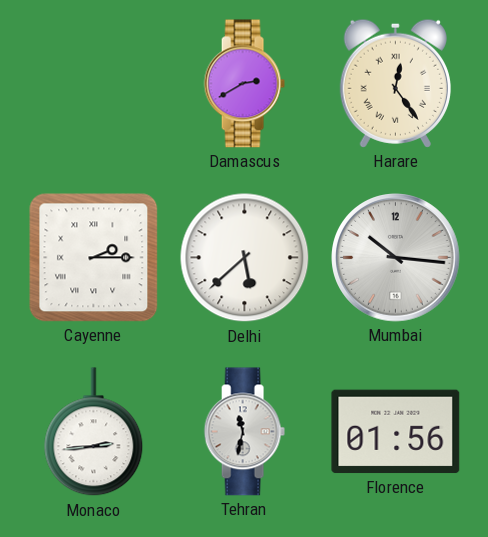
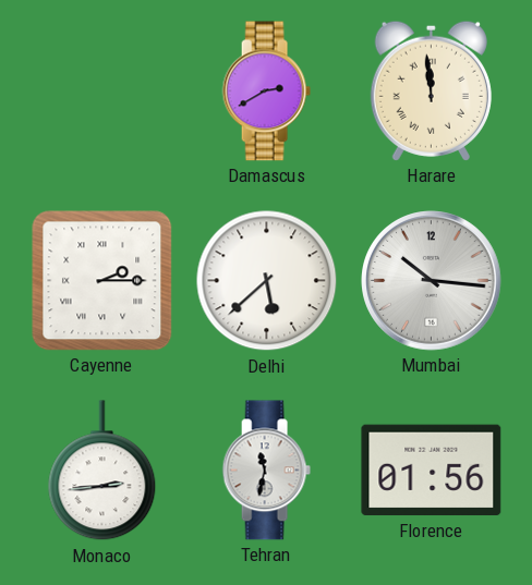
Harare: 12:24 -> 11:59
